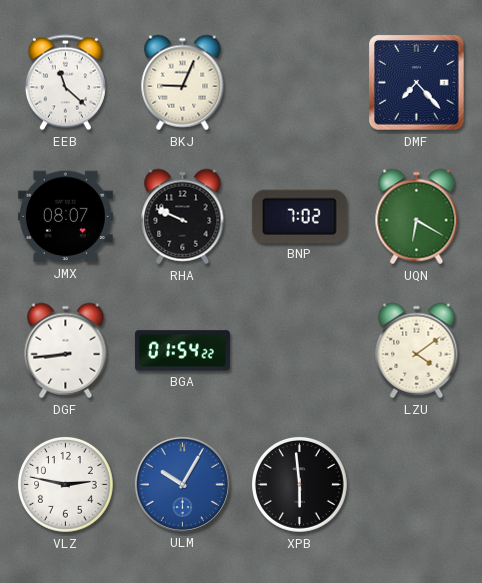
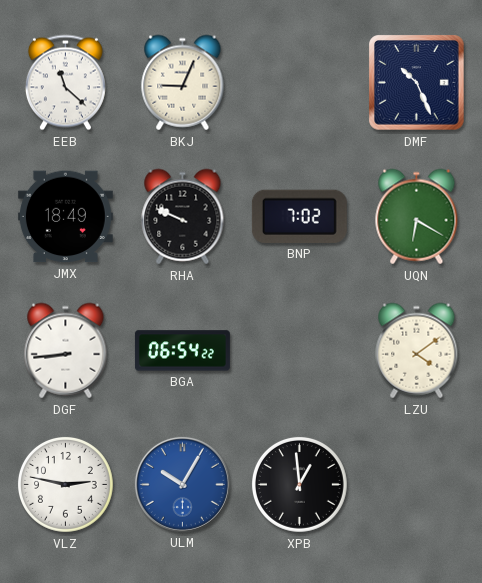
DMF: 7:23 -> 10:26
JMX: 08:07 -> 18:49
BGA: 01:54 -> 06:54
XPB: 5:59 -> 12:59
